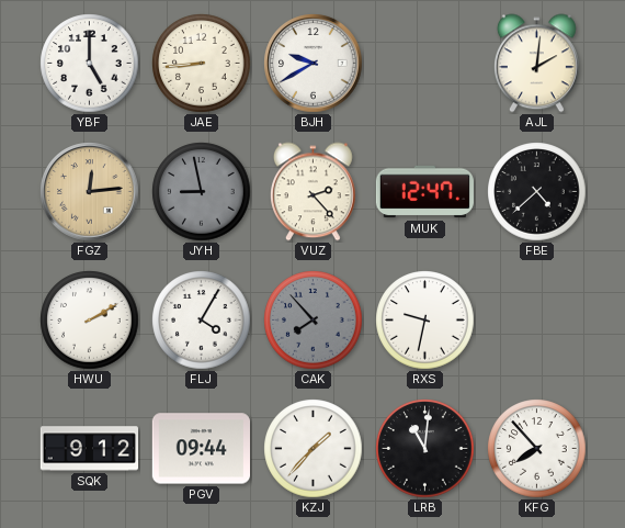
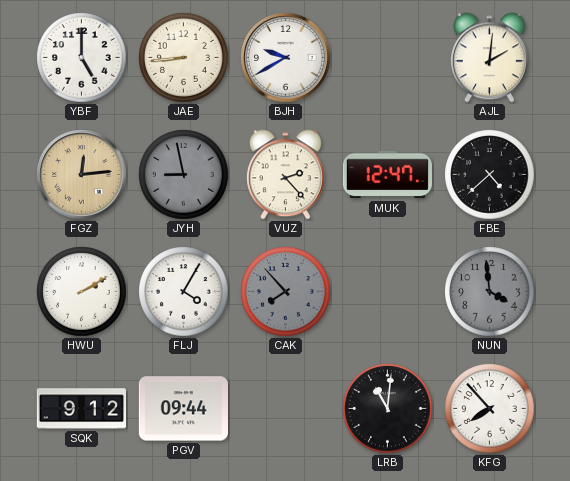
RXS: 9:32 -> none
NUN: none -> 3:59
KZJ: 1:37 -> none
